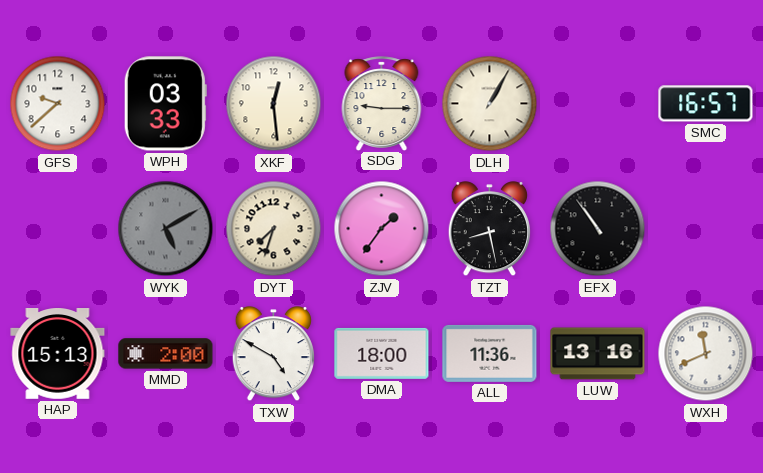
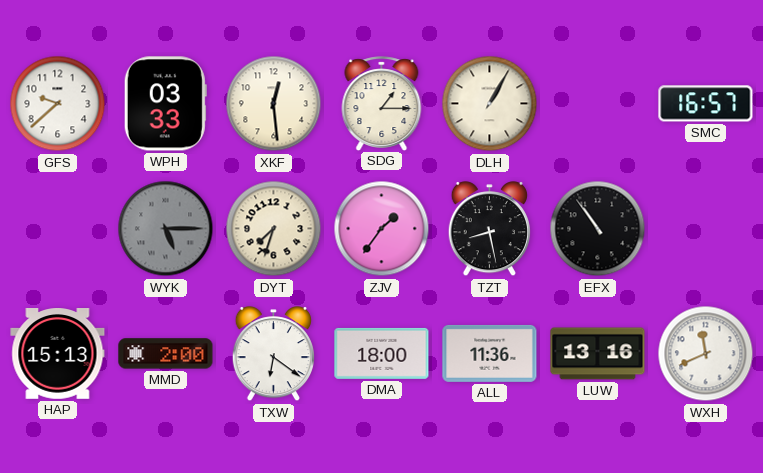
SDG: 9:15 -> 1:15
WYK: 5:10 -> 5:15
TXW: 4:50 -> 6:21
